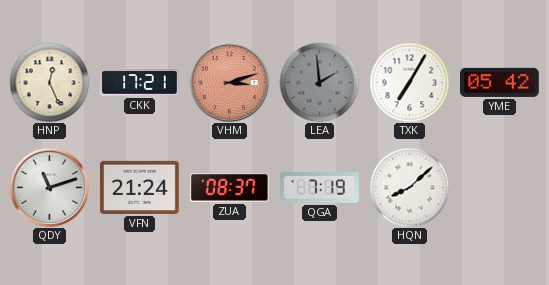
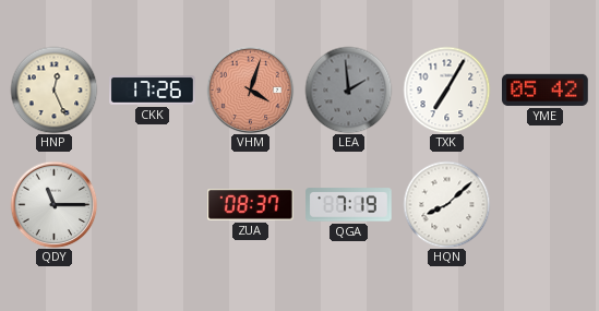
CKK: 17:21 -> 17:26
VHM: 3:12 -> 4:03
QDY: 11:12 -> 11:15
VFN: 21:24 -> none
